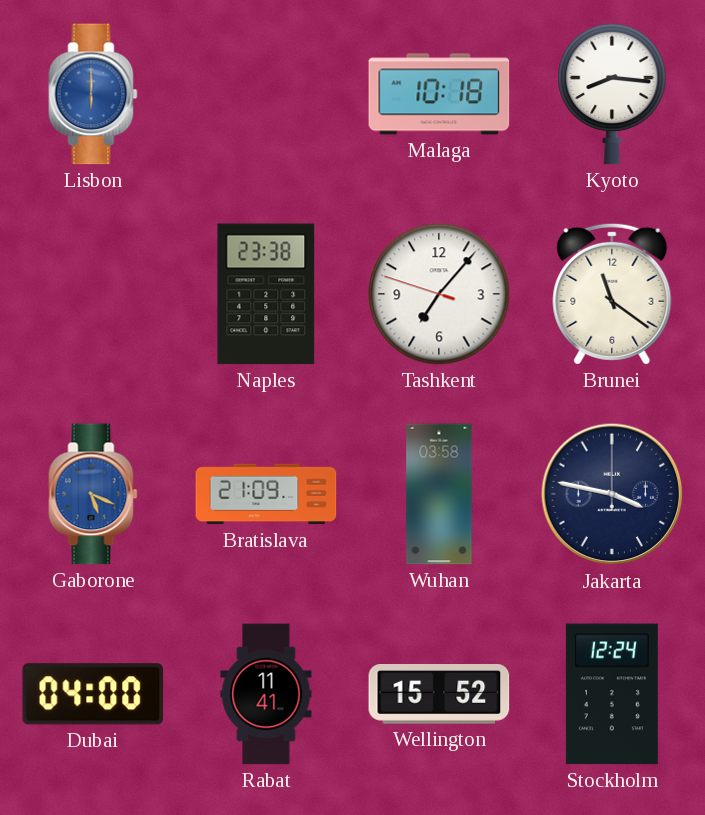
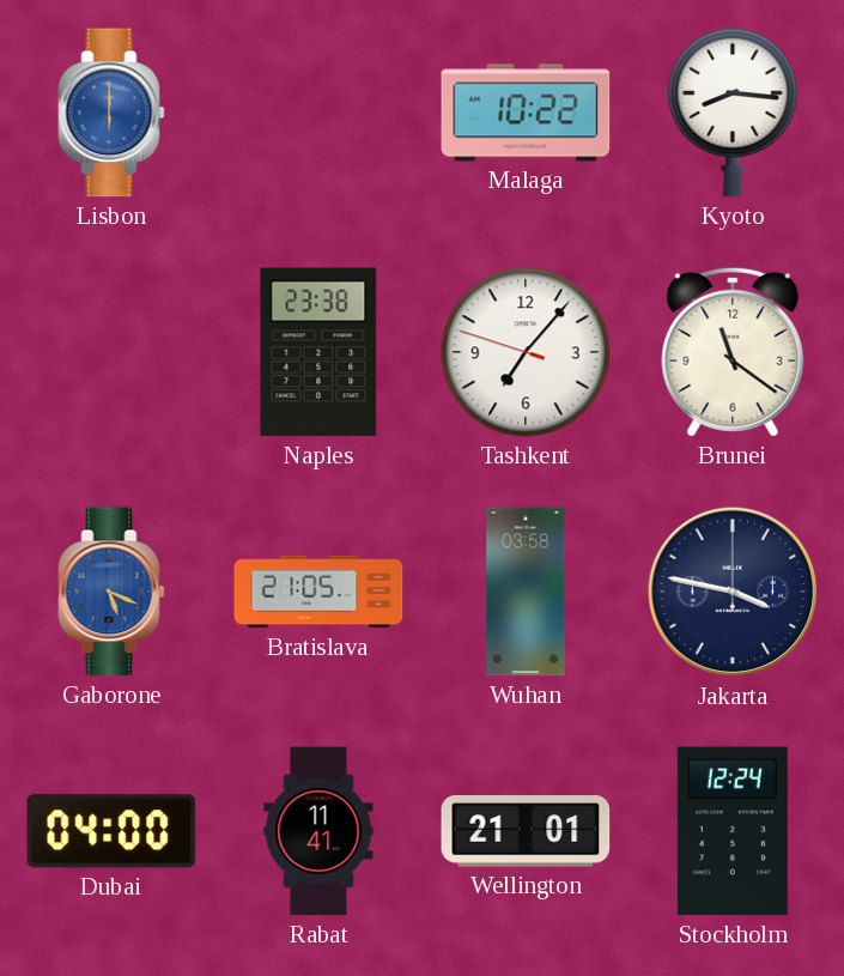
Malaga: 10:18 -> 10:22
Bratislava: 21:09 -> 21:05
Wellington: 15:52 -> 21:01
